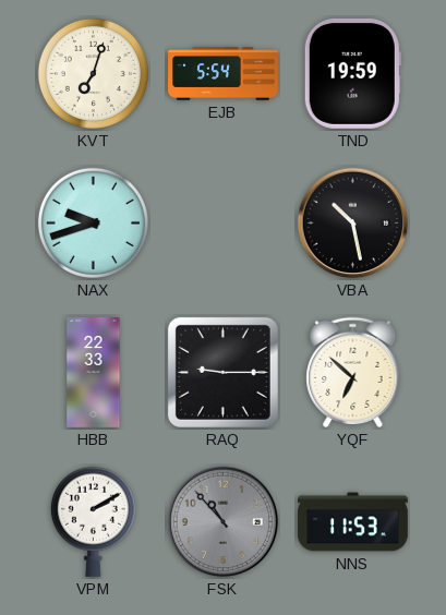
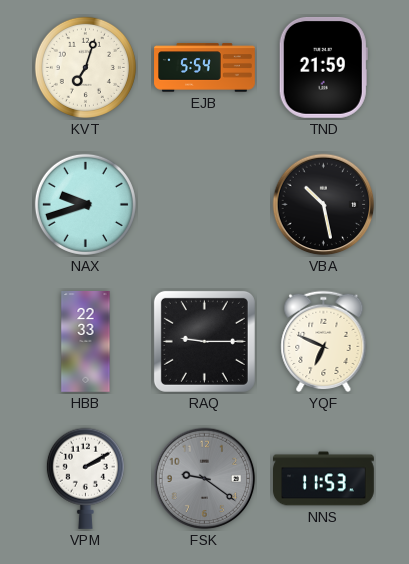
TND: 19:59 -> 21:59
YQF: 6:52 -> 6:49
FSK: 10:53 -> 9:21
